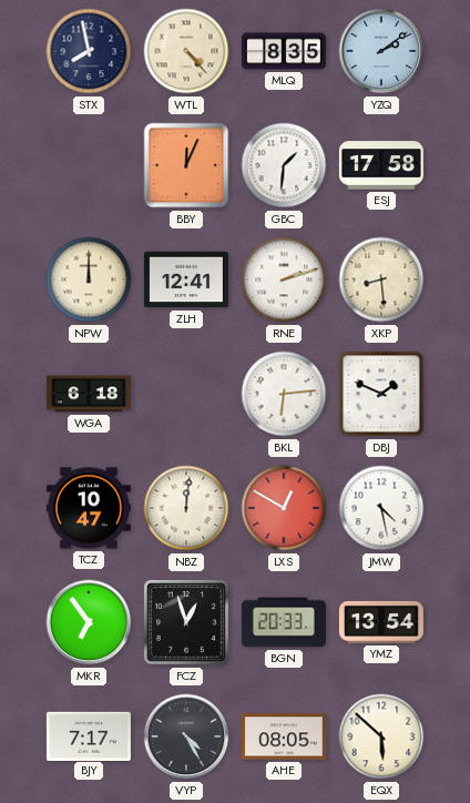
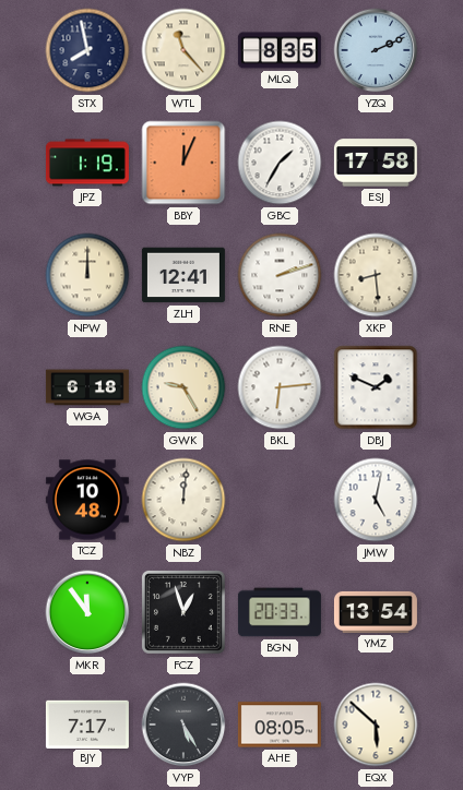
WTL: 4:23 -> 11:23
YZQ: 2:09 -> 2:11
JPZ: none -> 1:19
GBC: 1:31 -> 1:35
GWK: none -> 9:25
TCZ: 10:47 -> 10:48
LXS: 12:50 -> none
JMW: 4:28 -> 5:02
MKR: 6:54 -> 11:54
VYP: 4:25 -> 5:25
